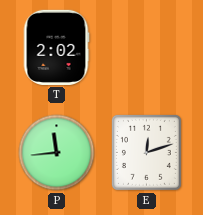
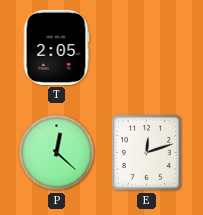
T: 2:02 -> 2:05
P: 11:44 -> 12:22
